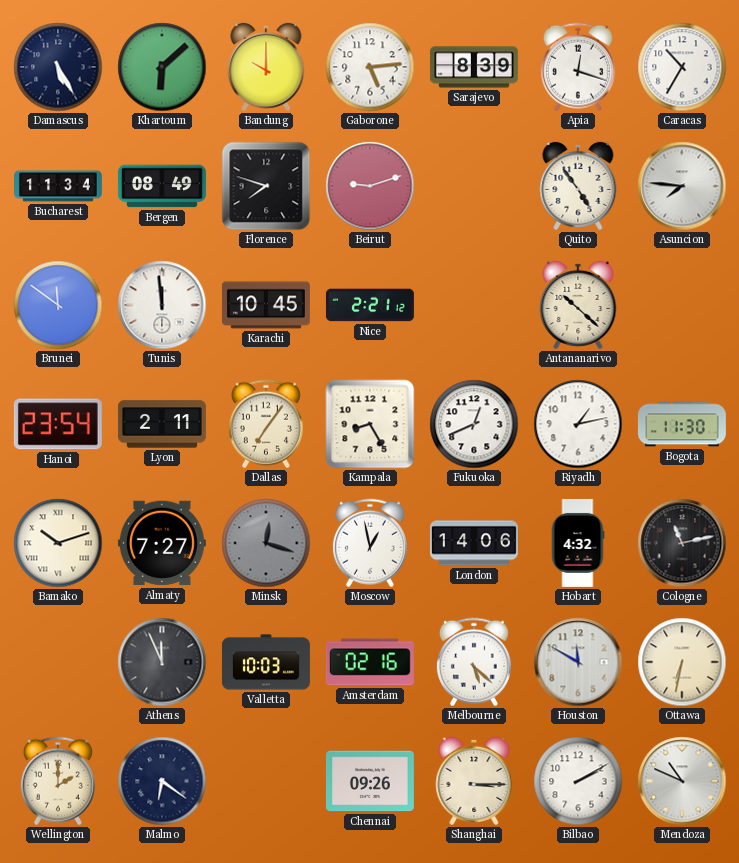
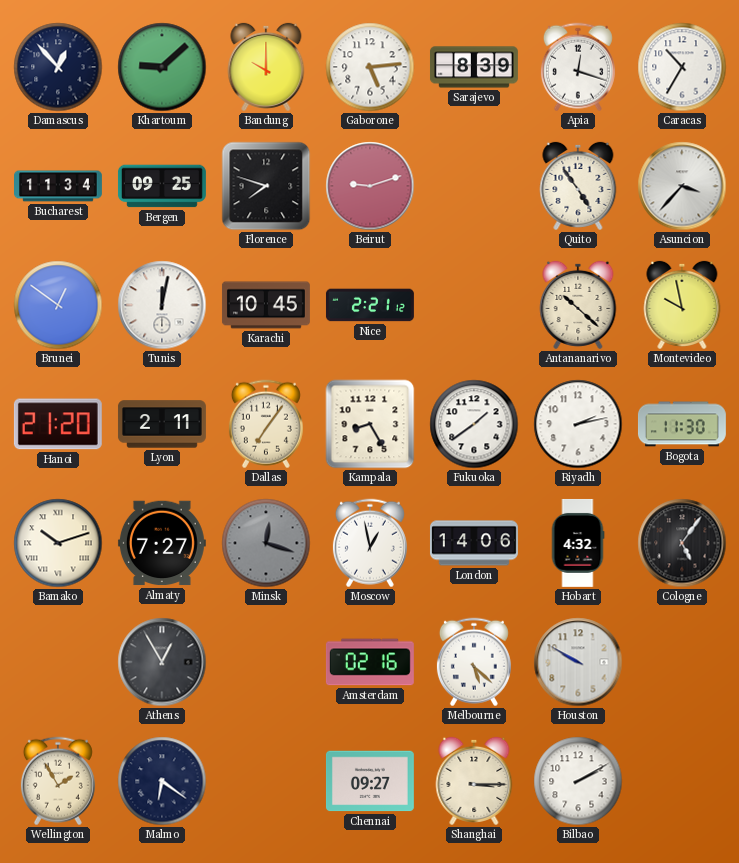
Damascus: 5:25 -> 12:53
Khartoum: 6:08 -> 9:08
Bergen: 08:49 -> 09:25
Asuncion: 7:46 -> 3:37
Brunei: 11:51 -> 12:51
Tunis: 11:59 -> 12:02
Montevideo: none -> 9:58
Hanoi: 23:54 -> 21:20
Fukuoka: 12:41 -> 1:39
Riyadh: 1:13 -> 2:13
Cologne: 11:13 -> 5:06
Athens: 11:56 -> 12:55
Valletta: 10:03 -> none
Houston: 11:50 -> 9:50
Ottawa: 6:32 -> none
Wellington: 2:00 -> 1:55
Chennai: 09:26 -> 09:27
Mendoza: 10:49 -> none
